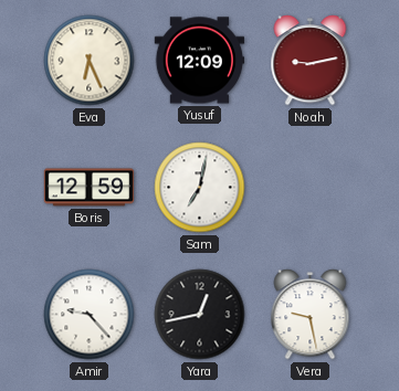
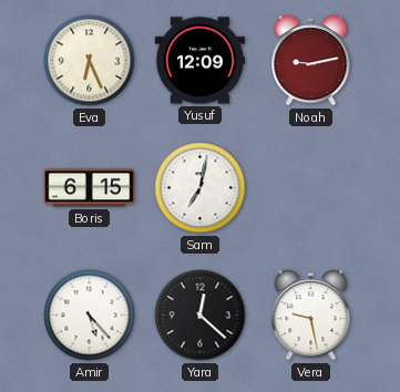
Boris: 12:59 -> 6:15
Amir: 9:23 -> 5:23
Yara: 12:43 -> 12:22
